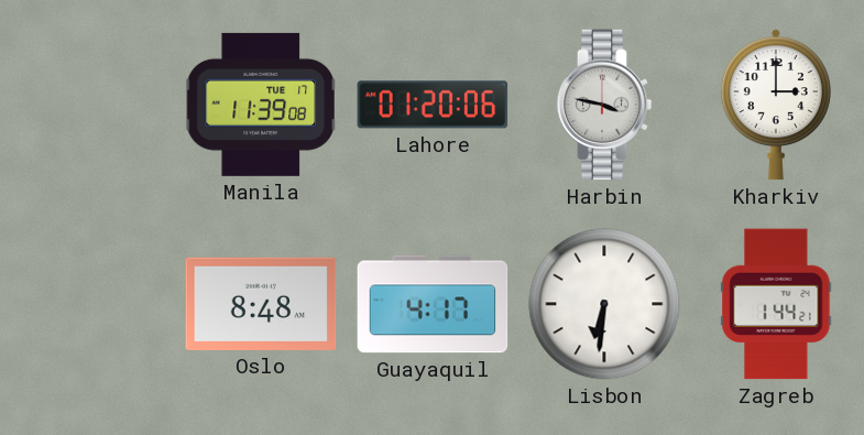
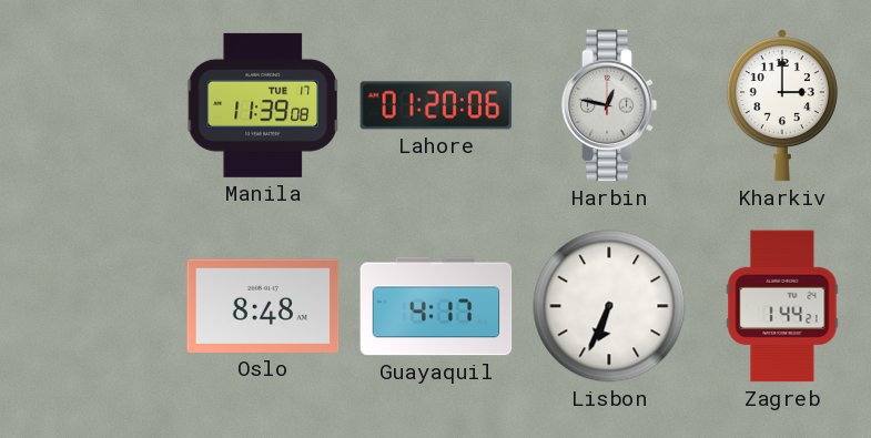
Harbin: 3:47 -> 12:47
Lisbon: 6:31 -> 6:34
